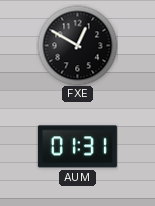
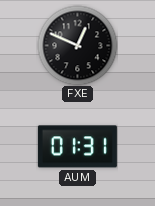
FXE: 12:50 -> 12:49
